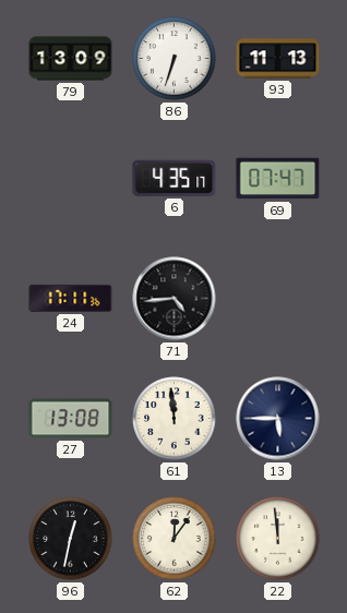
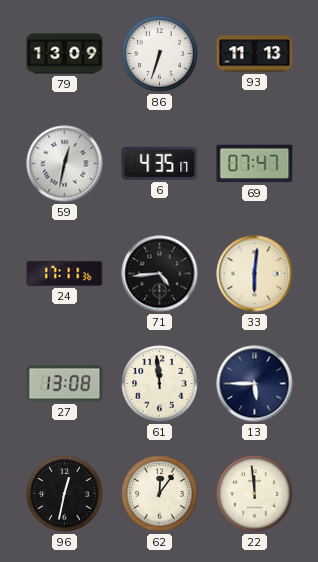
59: none -> 12:32
33: none -> 6:01
